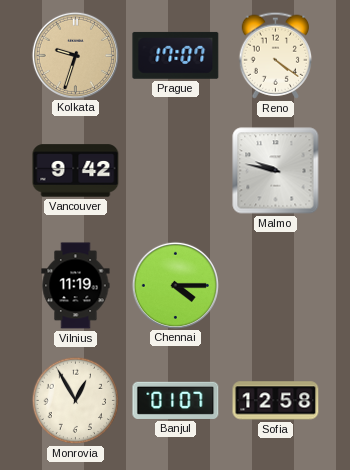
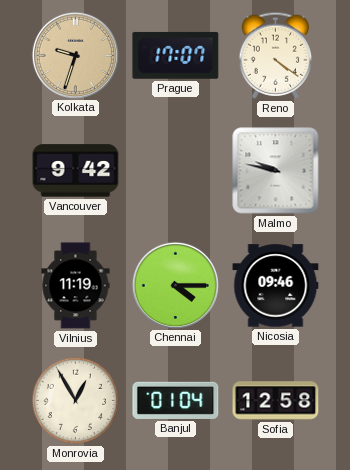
Nicosia: none -> 09:46
Banjul: 01:07 -> 01:04
